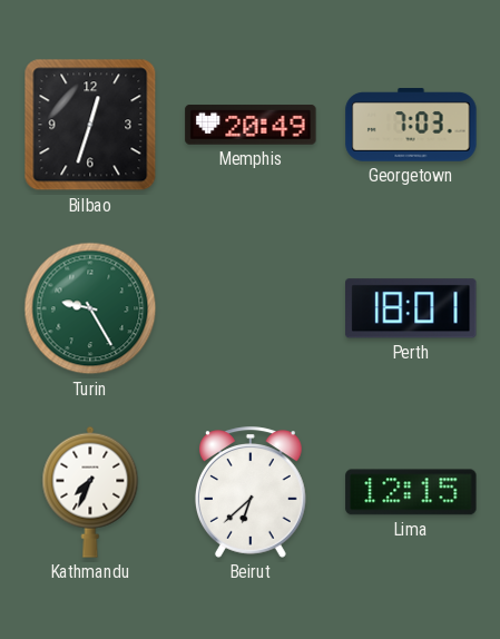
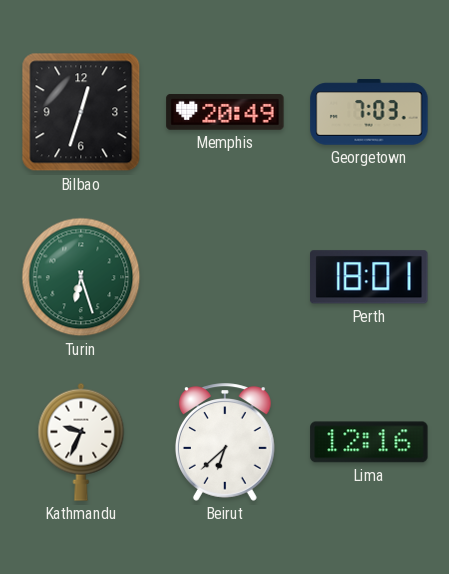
Turin: 9:25 -> 6:27
Kathmandu: 7:34 -> 9:34
Lima: 12:15 -> 12:16
